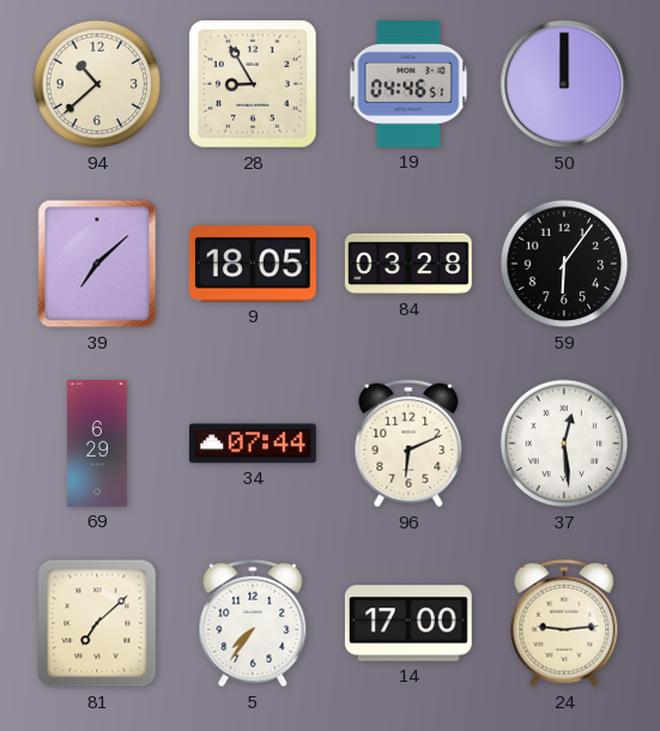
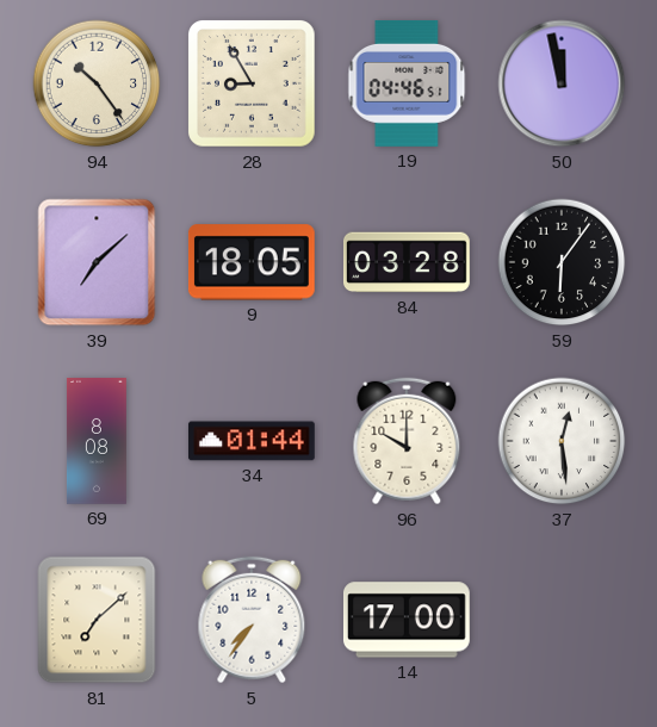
94: 10:38 -> 10:24
50: 12:00 -> 11:58
69: 6:29 -> 8:08
34: 07:44 -> 01:44
96: 6:11 -> 10:00
24: 9:14 -> none
